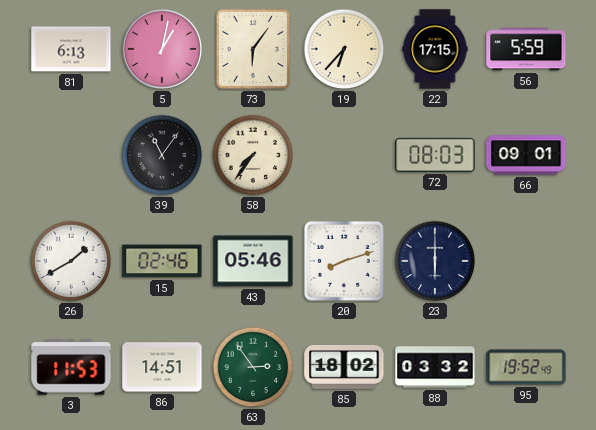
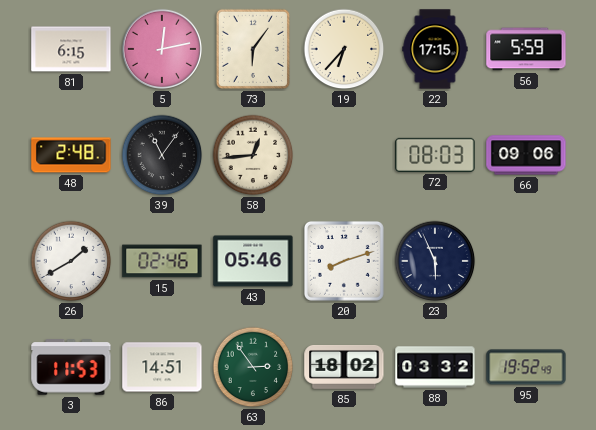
81: 6:13 -> 6:15
5: 1:02 -> 12:13
48: none -> 2:48
58: 7:36 -> 12:44
66: 09:01 -> 09:06
23: 6:00 -> 5:56
